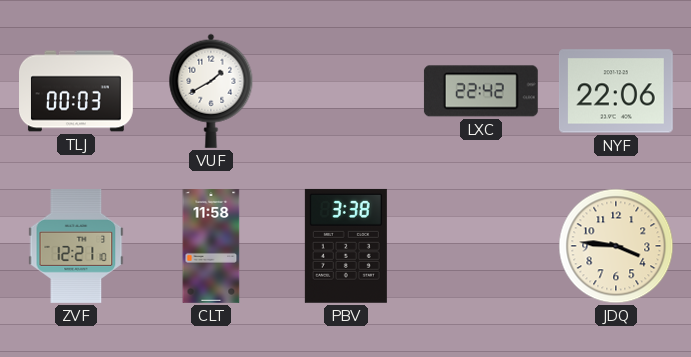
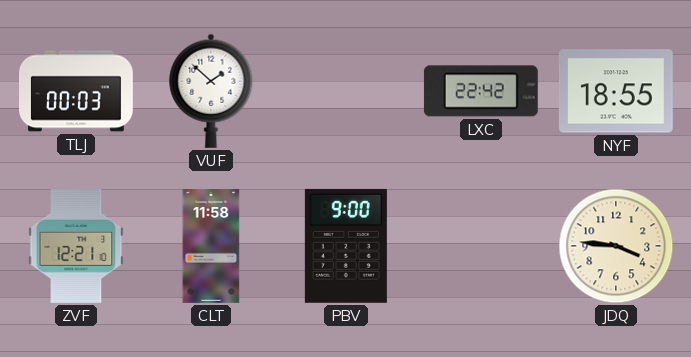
VUF: 1:40 -> 1:52
NYF: 22:06 -> 18:55
PBV: 3:38 -> 9:00
